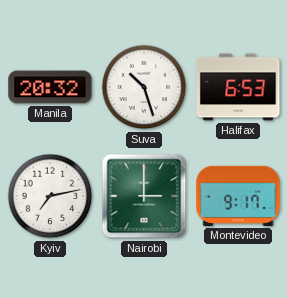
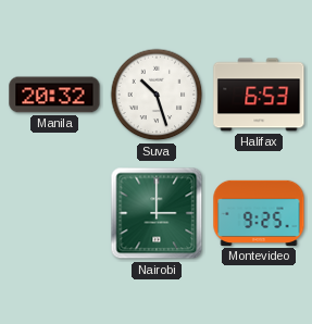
Kyiv: 7:13 -> none
Montevideo: 9:17 -> 9:25
